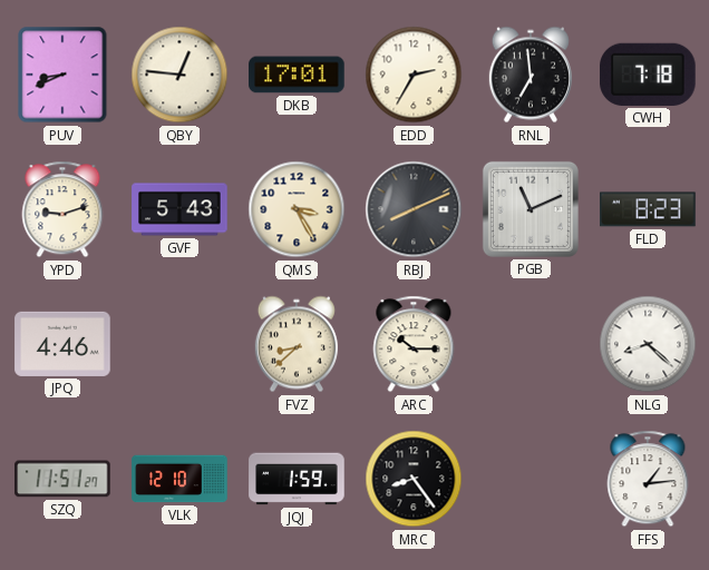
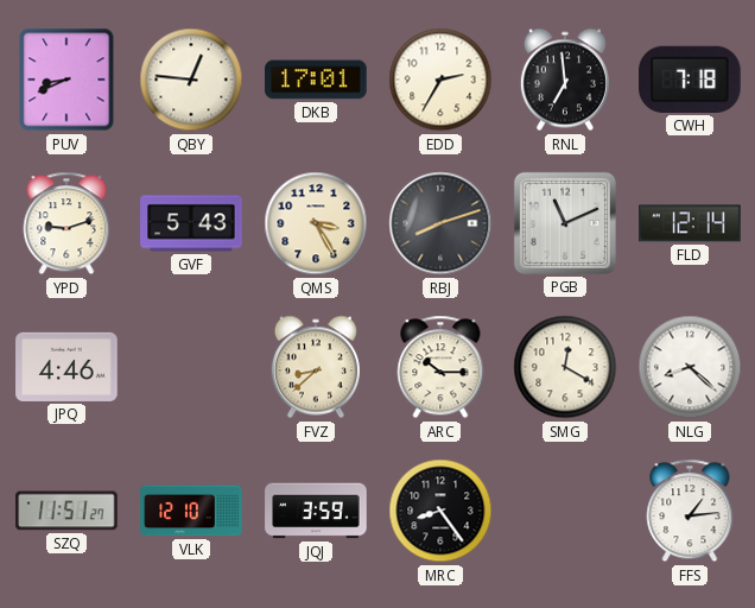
RBJ: 8:11 -> 8:12
FLD: 8:23 -> 12:14
SMG: none -> 12:20
JQJ: 1:59 -> 3:59
